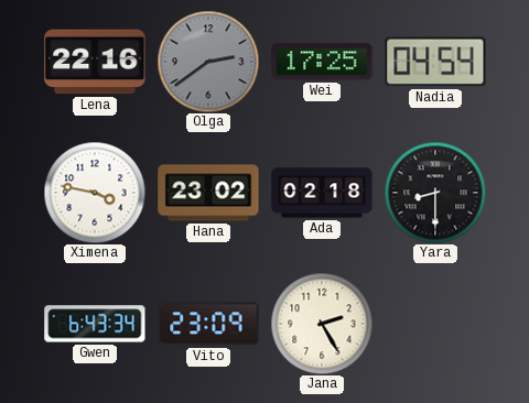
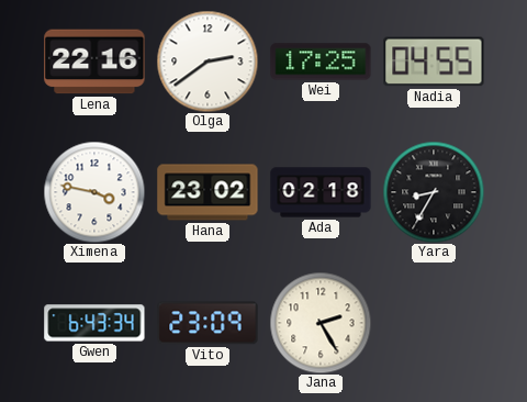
Olga dial: grey -> white
Nadia: 04:54 -> 04:55
Yara: 8:30 -> 8:35
